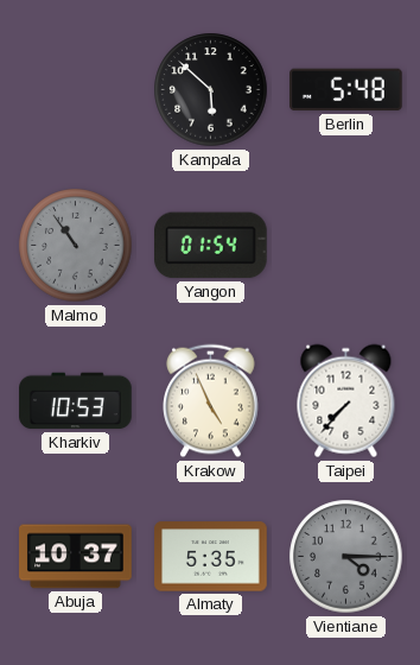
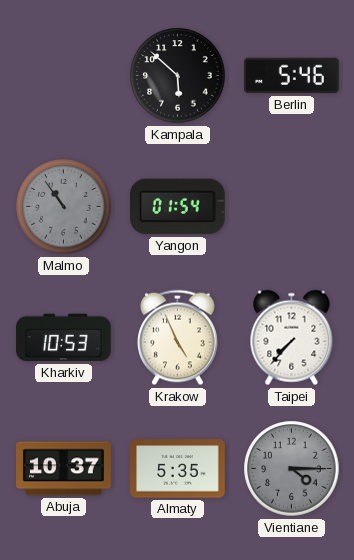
Berlin: 5:48 -> 5:46
